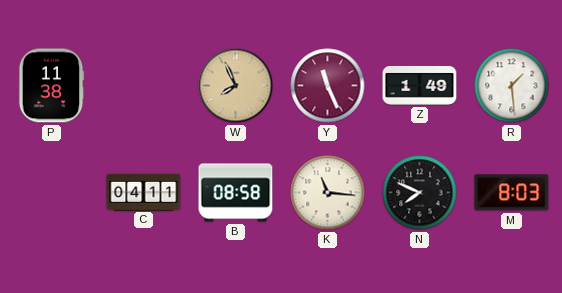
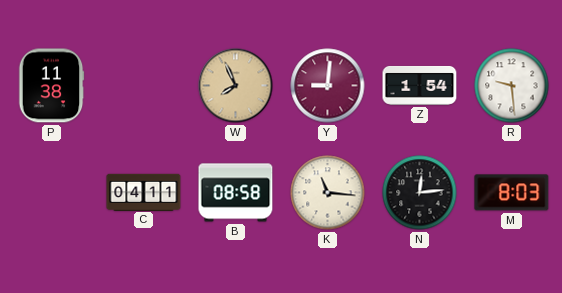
Y: 11:26 -> 9:01
Z: 1:49 -> 1:54
R: 1:29 -> 9:29
N: 7:49 -> 12:14
